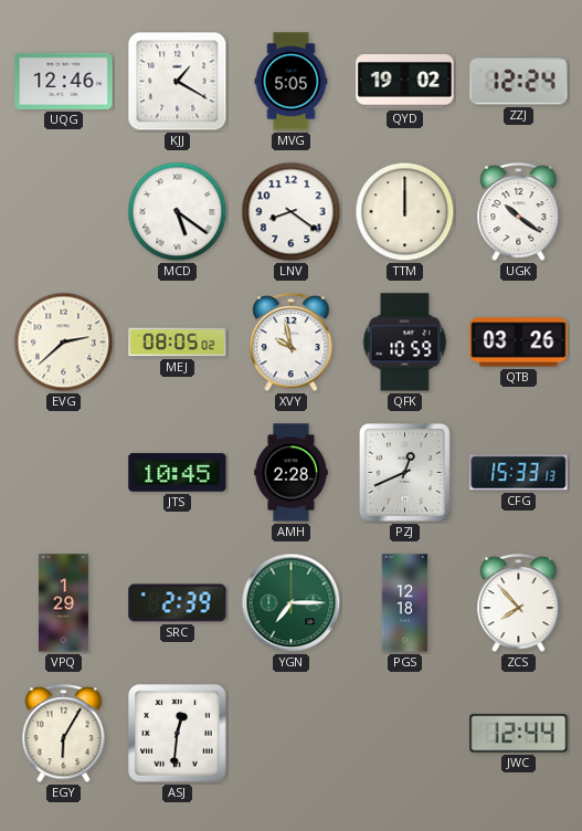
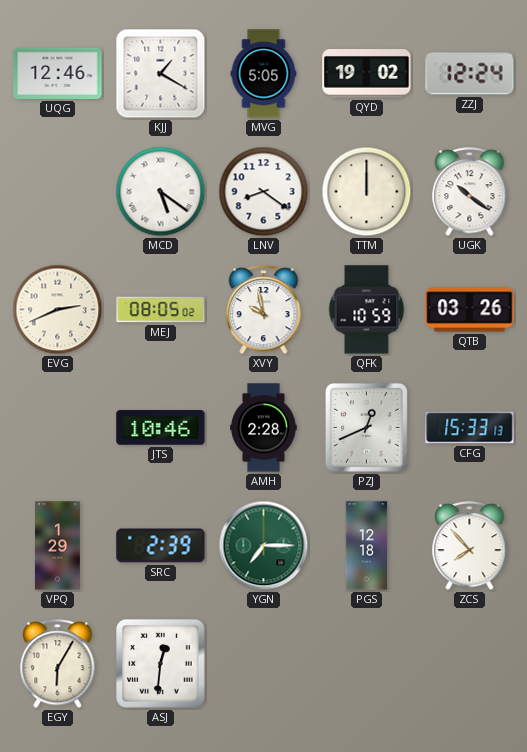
EVG: 2:38 -> 2:41
JTS: 10:45 -> 10:46
JWC: 12:44 -> none
